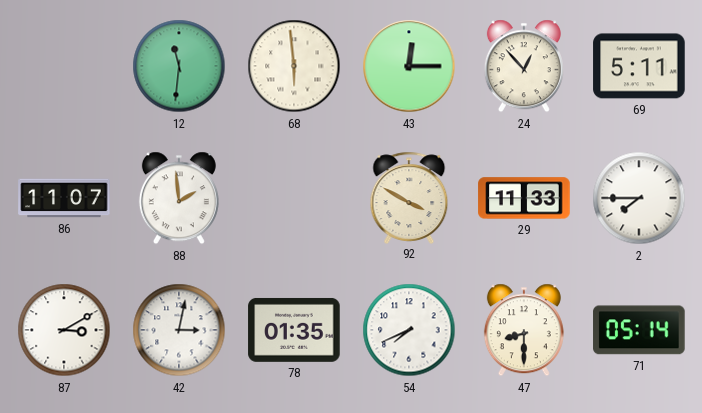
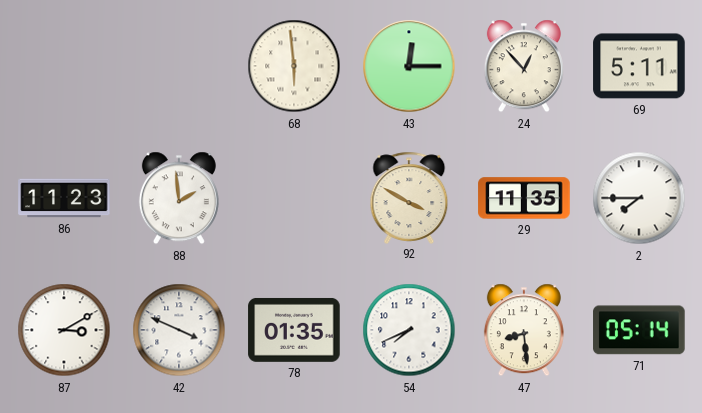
12: 11:31 -> none
86: 11:07 -> 11:23
29: 11:33 -> 11:35
42: 3:02 -> 3:49
47: 8:30 -> 8:29
